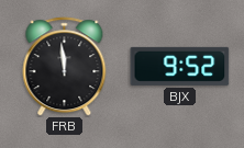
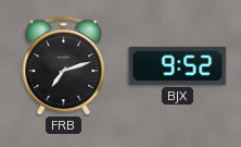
FRB: 11:59 -> 7:12
